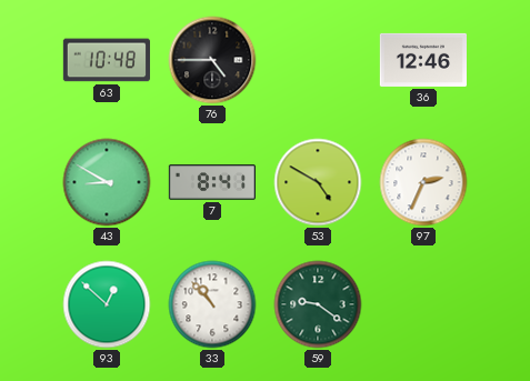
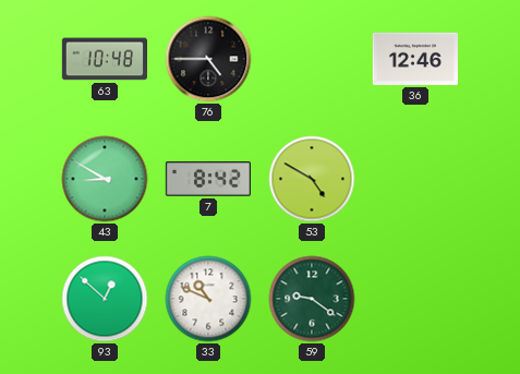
7: 8:41 -> 8:42
97: 2:34 -> none
33: 10:53 -> 10:49
